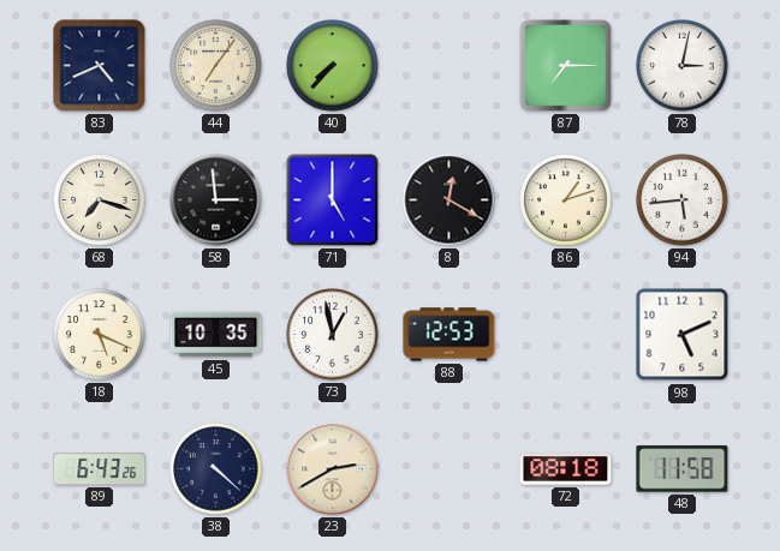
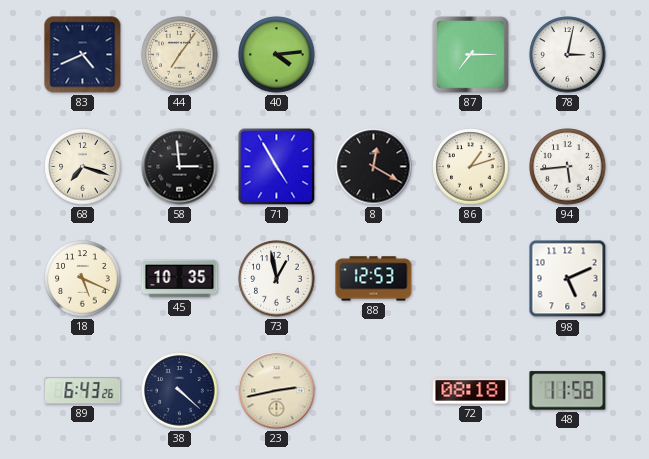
40: 7:37 -> 4:14
71: 5:00 -> 4:55
23: 2:40 -> 2:43
